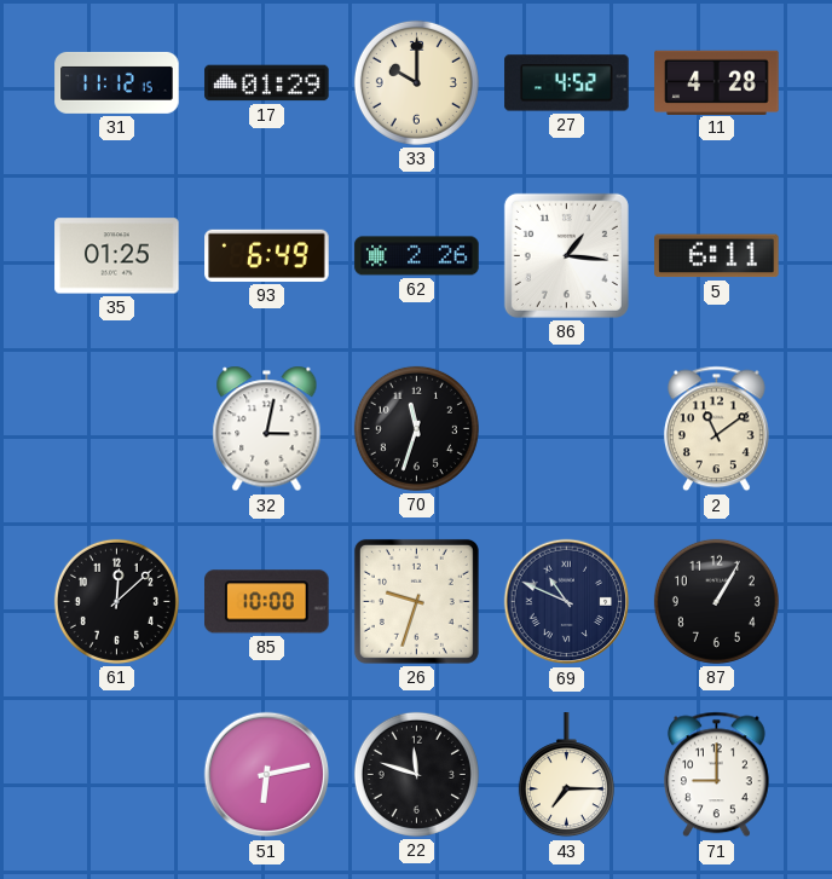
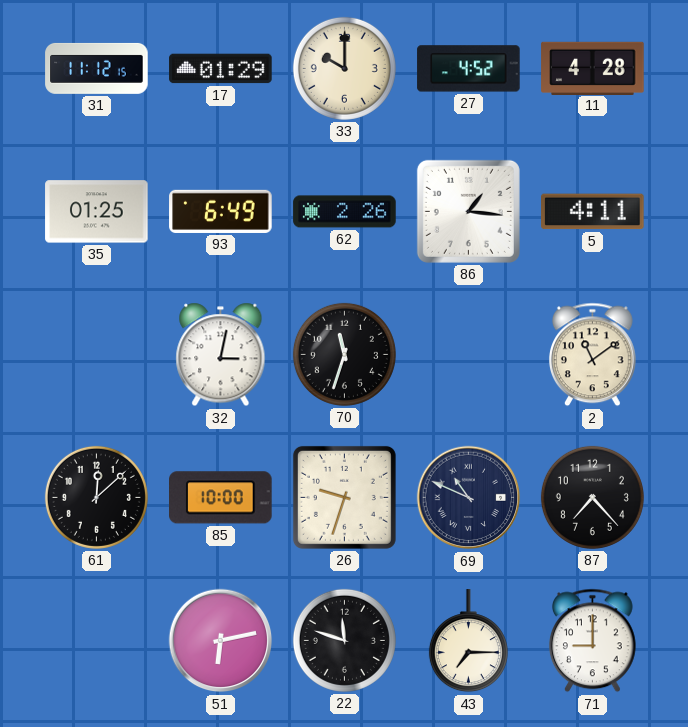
5: 6:11 -> 4:11
87: 1:05 -> 7:23
